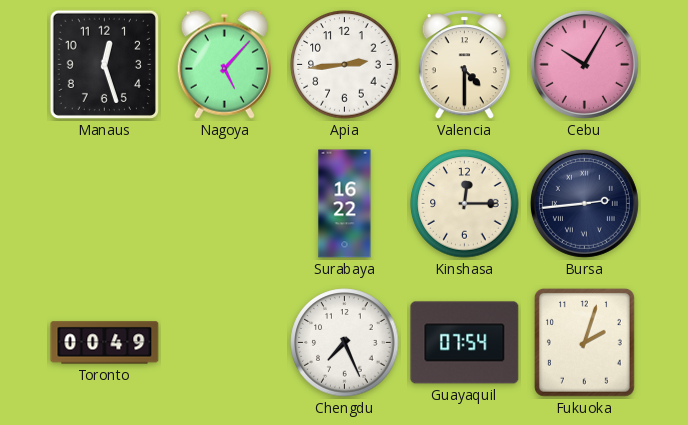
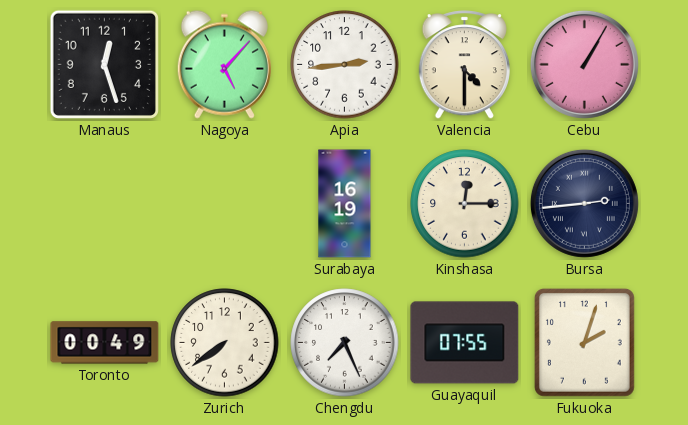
Cebu: 10:05 -> 1:05
Surabaya: 16:22 -> 16:19
Zurich: none -> 7:39
Guayaquil: 07:54 -> 07:55
